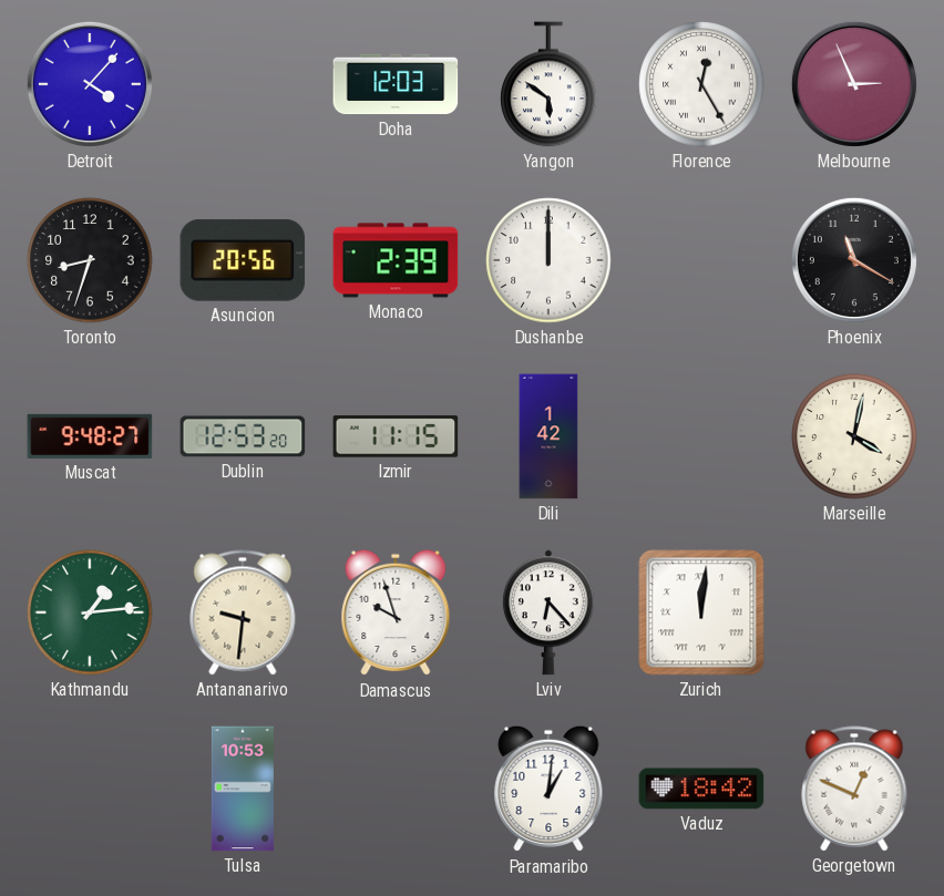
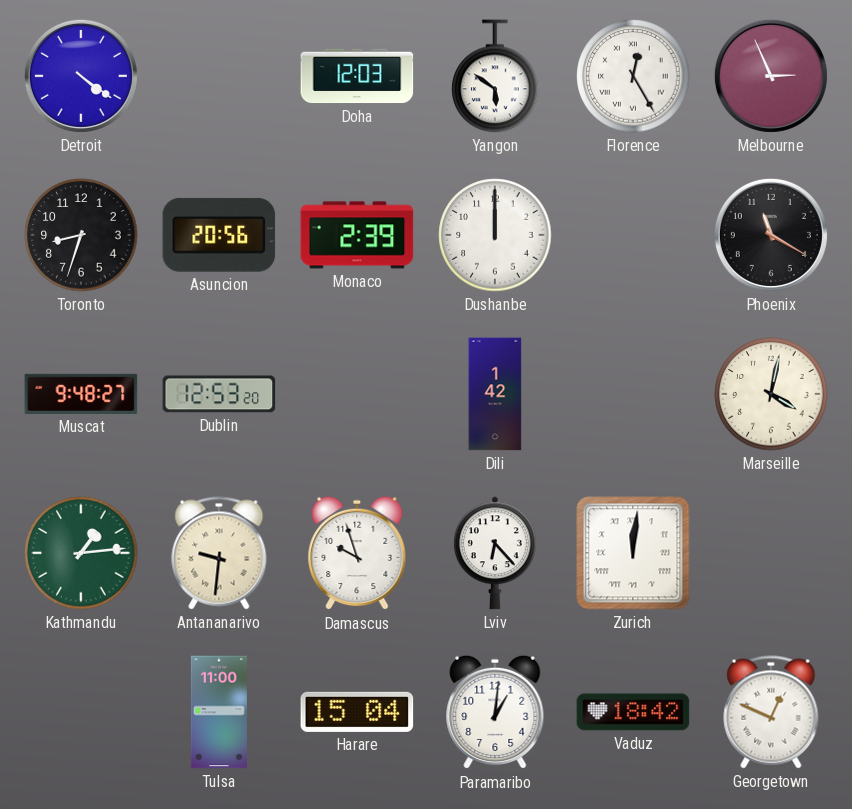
Detroit: 4:07 -> 4:21
Izmir: 11:15 -> none
Tulsa: 10:53 -> 11:00
Harare: none -> 15:04
